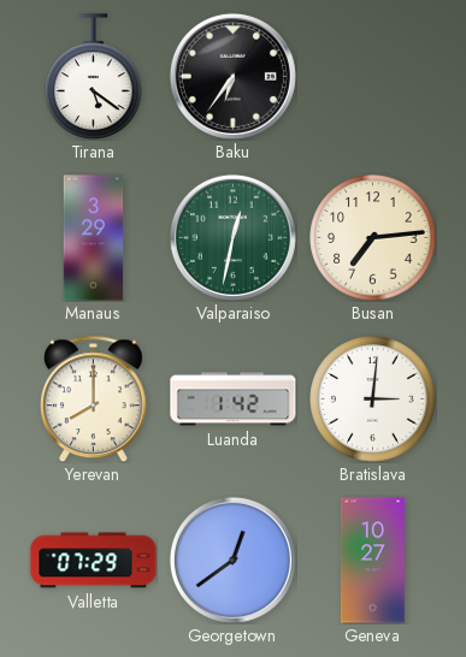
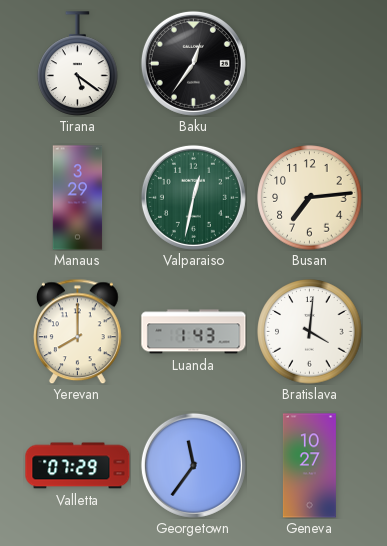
Baku: 6:36 -> 12:36
Luanda: 1:42 -> 1:43
Bratislava: 3:01 -> 4:01
Georgetown: 12:39 -> 11:36
